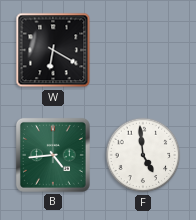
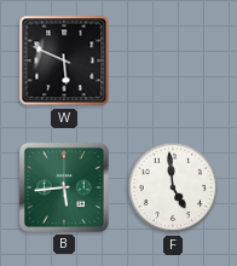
W: 6:20 -> 5:49
B: 4:44 -> 5:44
